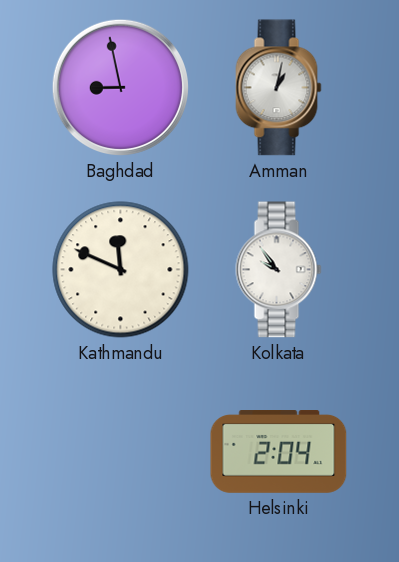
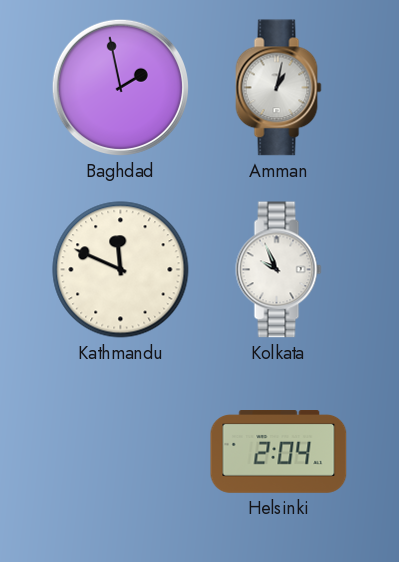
Baghdad: 8:58 -> 1:58
Kolkata: 9:54 -> 9:56
